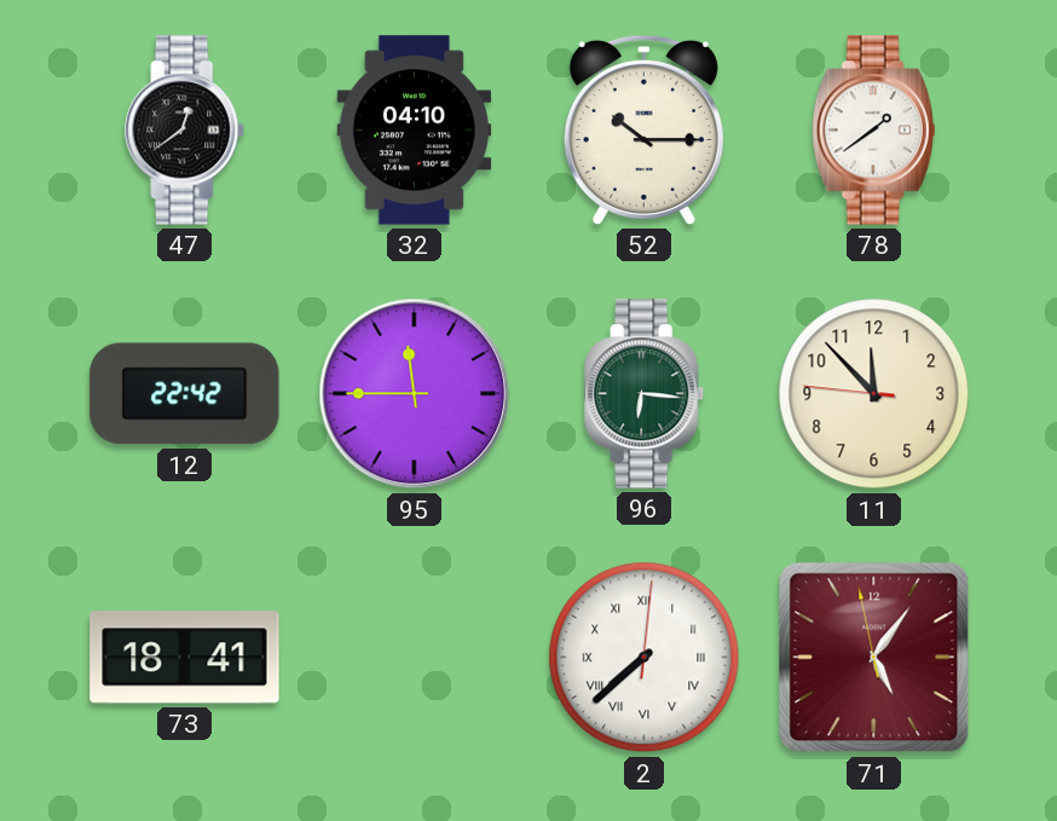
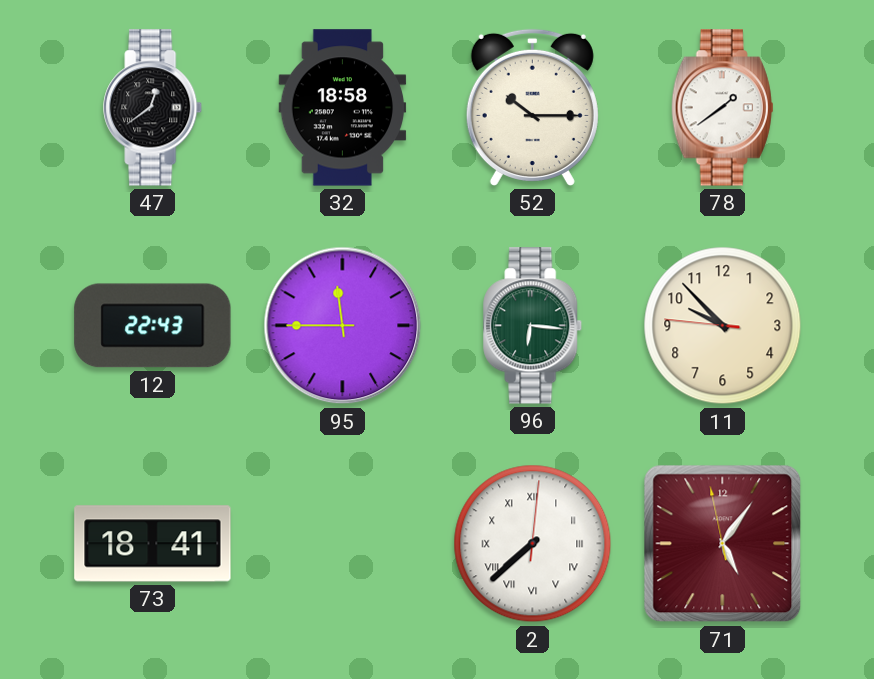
32: 04:10 -> 18:58
12: 22:42 -> 22:43
11: 11:52 -> 9:52
